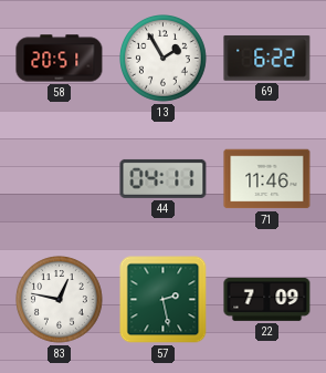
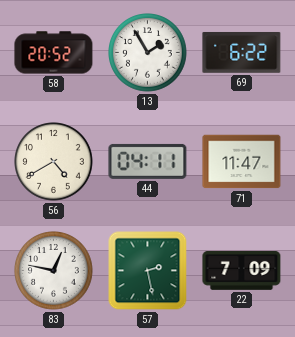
58: 20:51 -> 20:52
56: none -> 4:40
71: 11:46 -> 11:47
